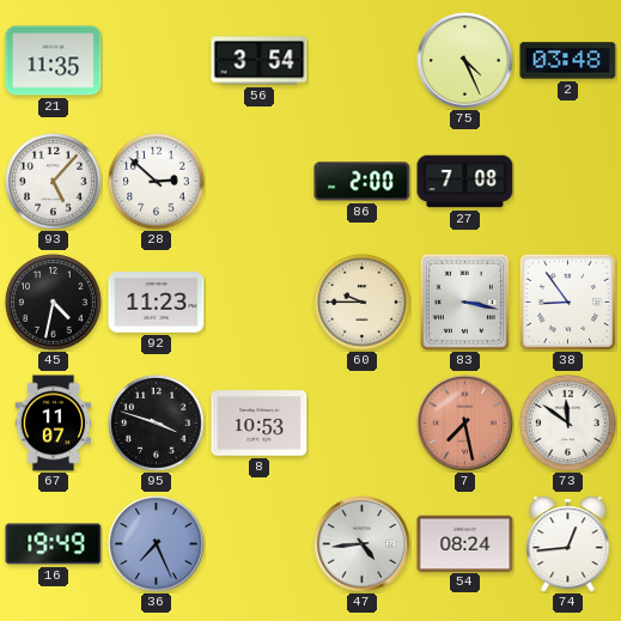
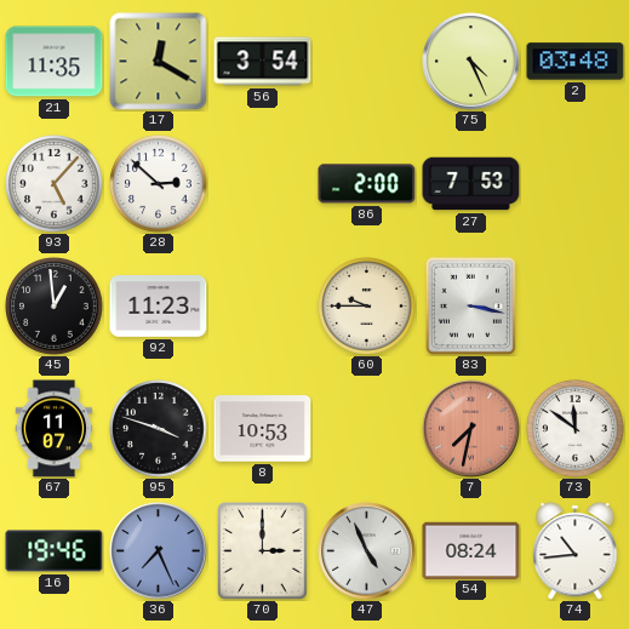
17: none -> 12:20
27: 7:08 -> 7:53
45: 4:32 -> 12:59
38: 8:54 -> none
7: 7:28 -> 7:32
16: 19:49 -> 19:46
70: none -> 3:00
47: 4:44 -> 4:56
74: 12:44 -> 10:44
